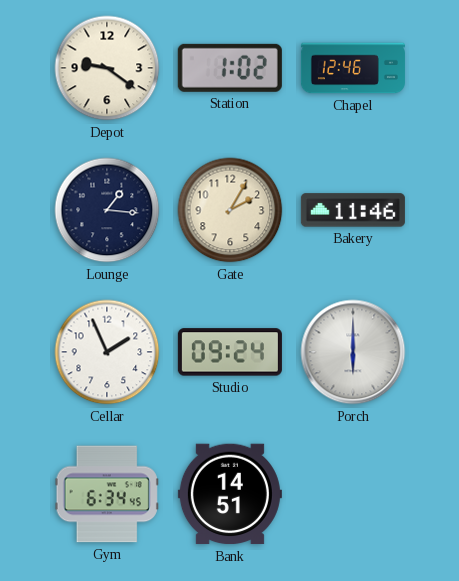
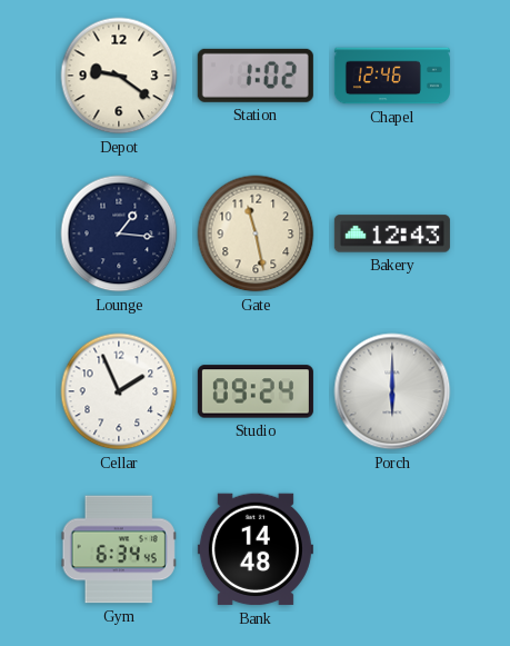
Gate: 2:05 -> 11:28
Bakery: 11:46 -> 12:43
Bank: 14:51 -> 14:48
